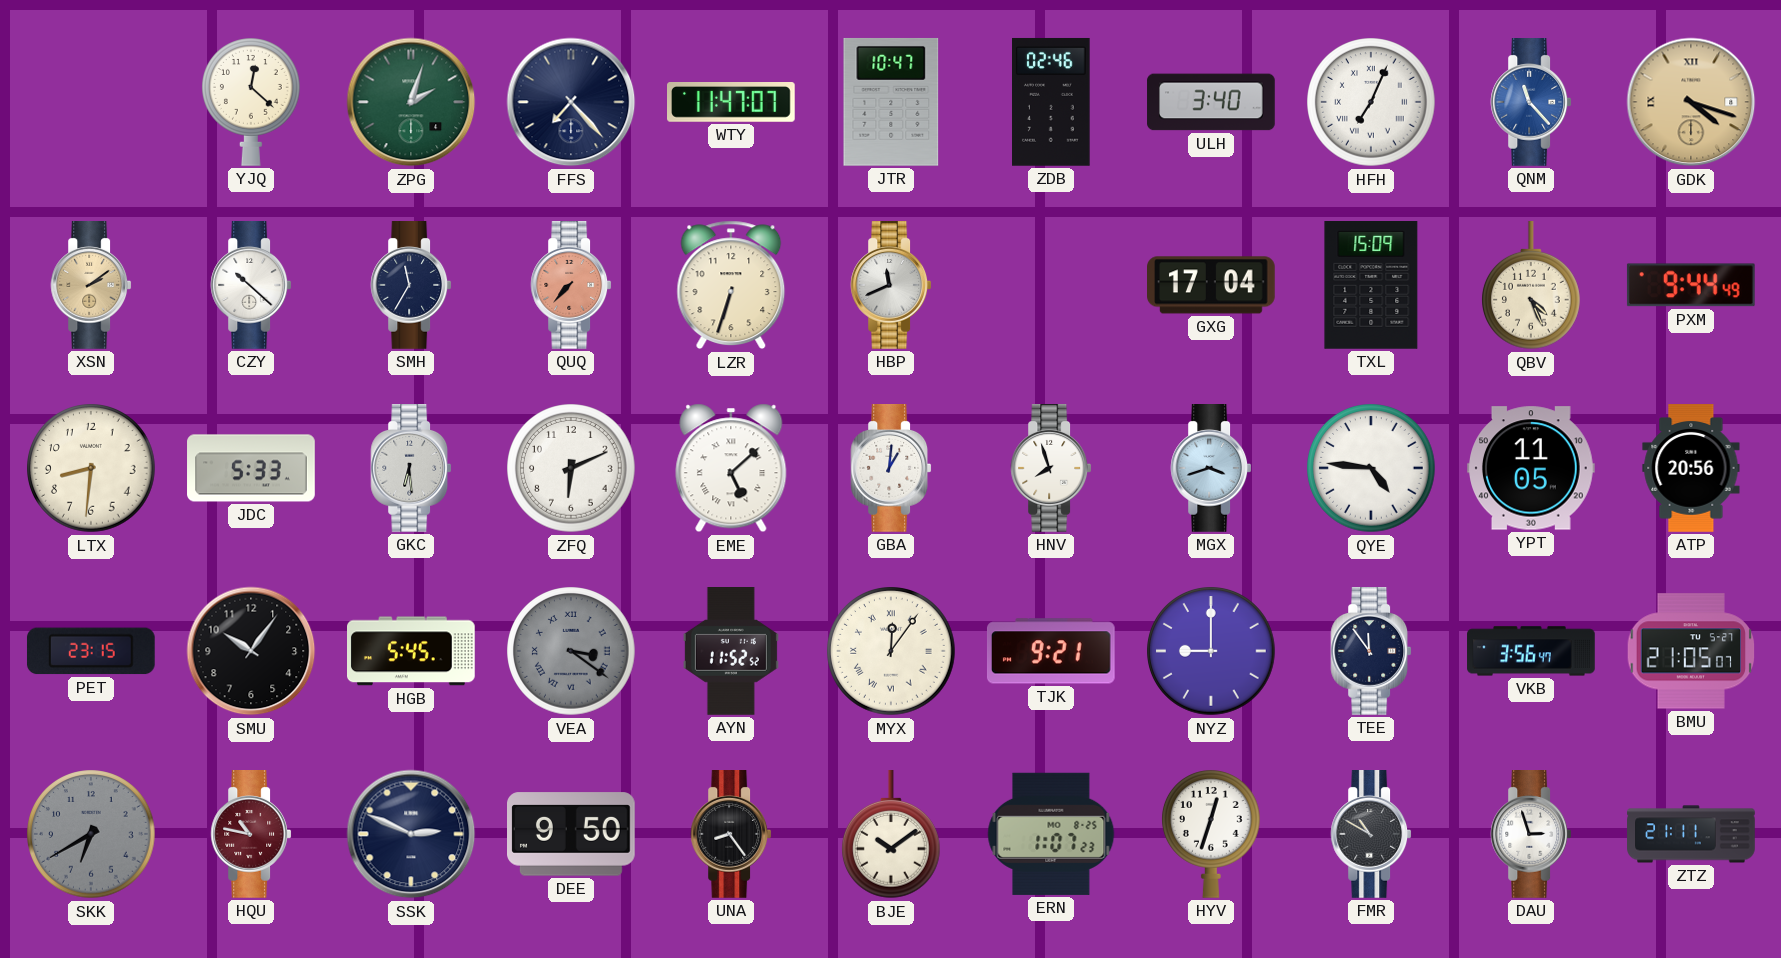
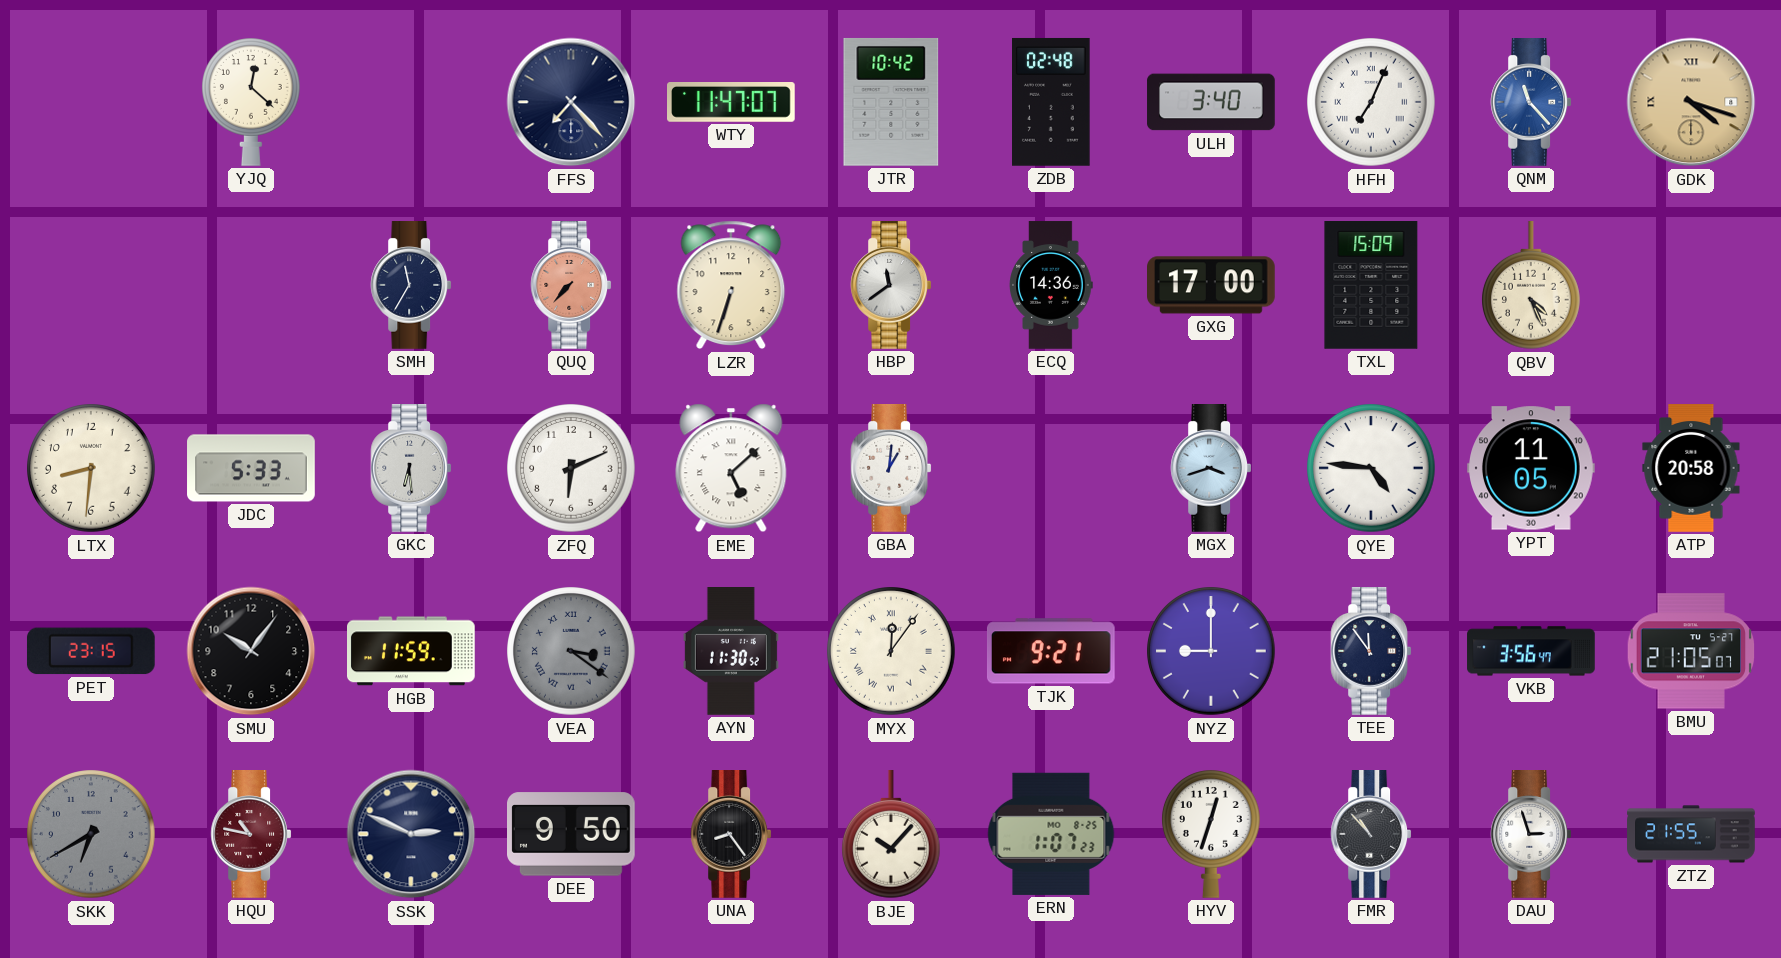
ZPG: 2:03 -> none
JTR: 10:47 -> 10:42
ZDB: 02:46 -> 02:48
XSN: 2:09 -> none
CZY: 10:22 -> none
HBP: 11:41 -> 11:39
ECQ: none -> 14:36
GXG: 17:04 -> 17:00
PXM: 9:44 -> none
HNV: 7:57 -> none
ATP: 20:56 -> 20:58
HGB: 5:45 -> 11:59
AYN: 11:52 -> 11:30
BJE: 10:09 -> 10:07
FMR: 10:50 -> 10:53
ZTZ: 21:11 -> 21:55
